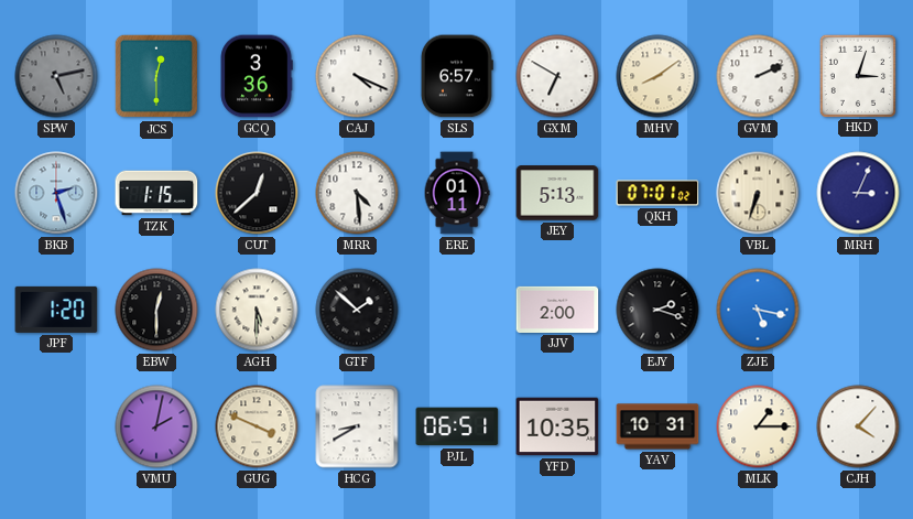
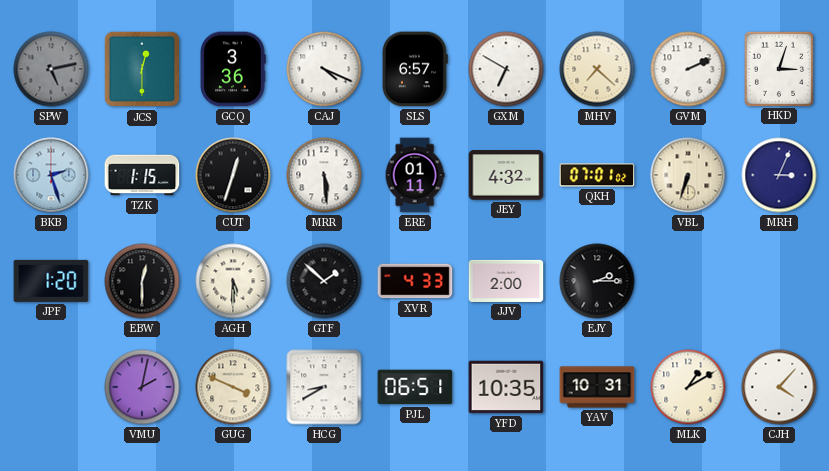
MHV: 8:09 -> 7:22
CUT: 12:38 -> 12:33
MRR: 4:29 -> 5:29
JEY: 5:13 -> 4:32
XVR: none -> 4:33
EJY: 2:18 -> 2:15
ZJE: 5:17 -> none
MLK: 1:15 -> 1:10
